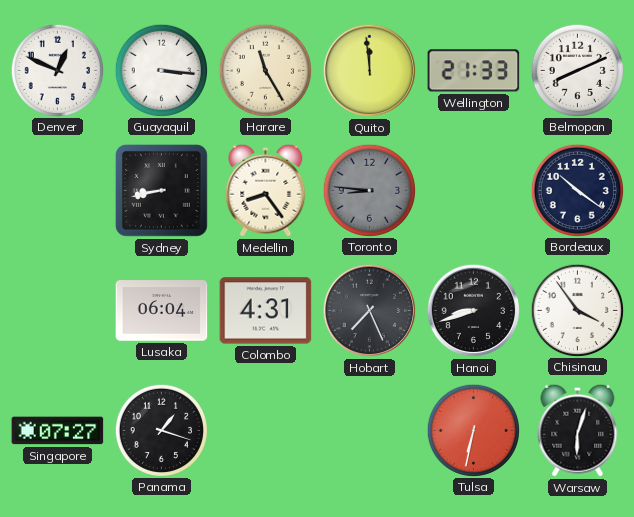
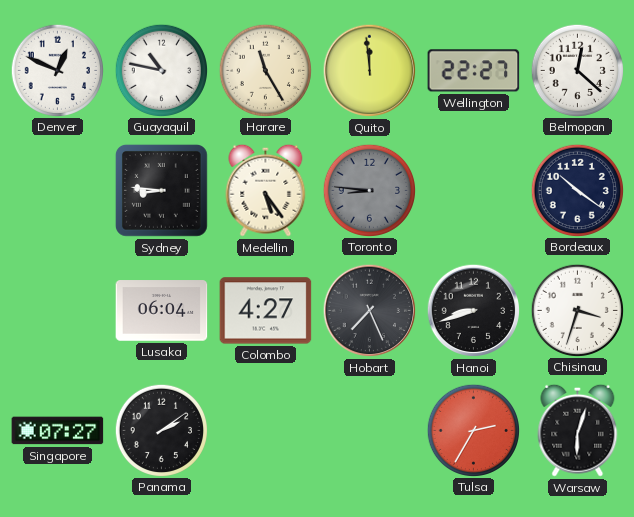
Guayaquil: 3:16 -> 10:47
Wellington: 21:33 -> 22:27
Belmopan: 8:11 -> 12:22
Sydney: 8:43 -> 8:46
Medellin: 8:24 -> 5:24
Colombo: 4:31 -> 4:27
Chisinau: 3:54 -> 3:33
Panama: 1:18 -> 2:09
Tulsa: 6:32 -> 2:35
